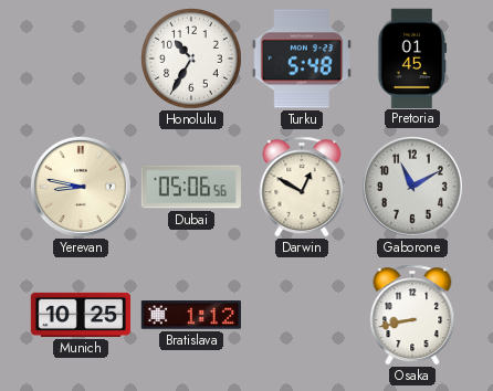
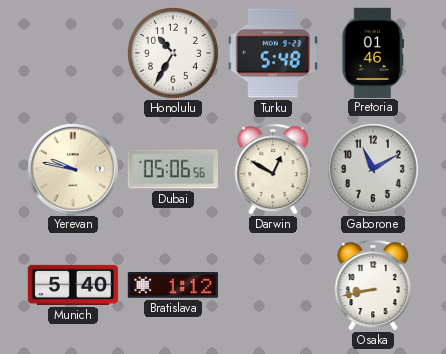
Pretoria: 01:45 -> 01:46
Yerevan: 8:47 -> 9:47
Munich: 10:25 -> 5:40
